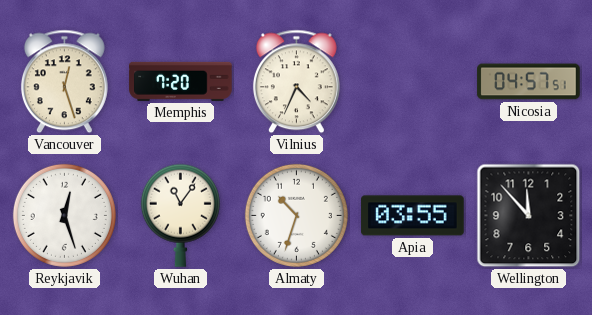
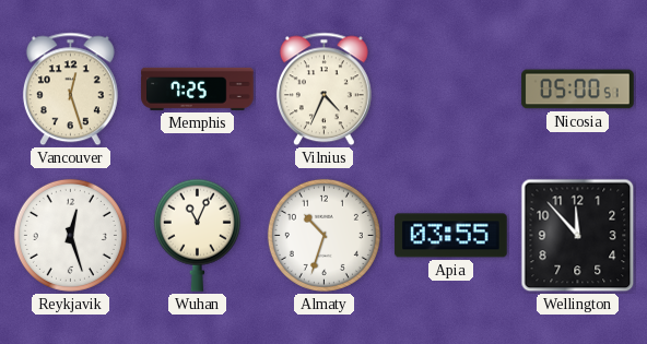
Memphis: 7:20 -> 7:25
Nicosia: 04:57 -> 05:00
Wuhan: 11:06 -> 11:04
